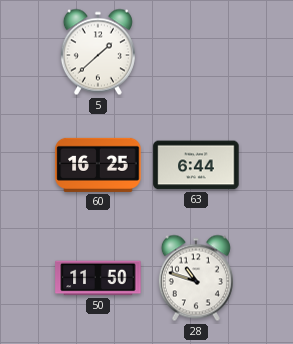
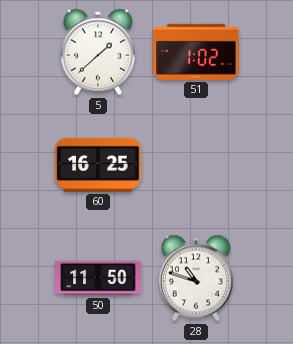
51: none -> 1:02
63: 6:44 -> none
